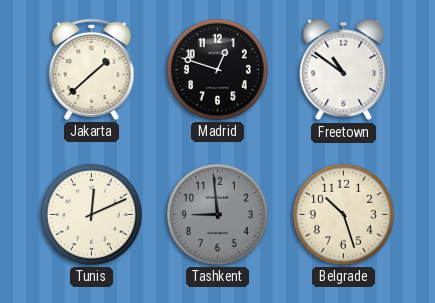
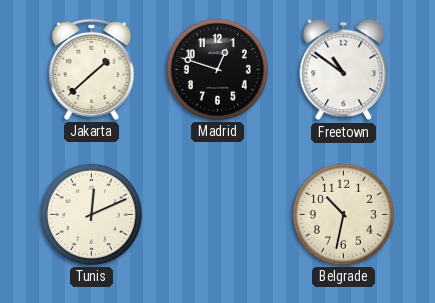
Tashkent: 8:59 -> none
Belgrade: 10:27 -> 10:32
